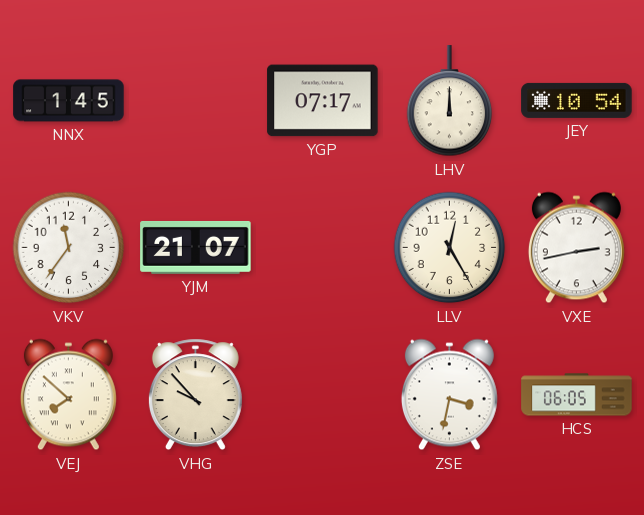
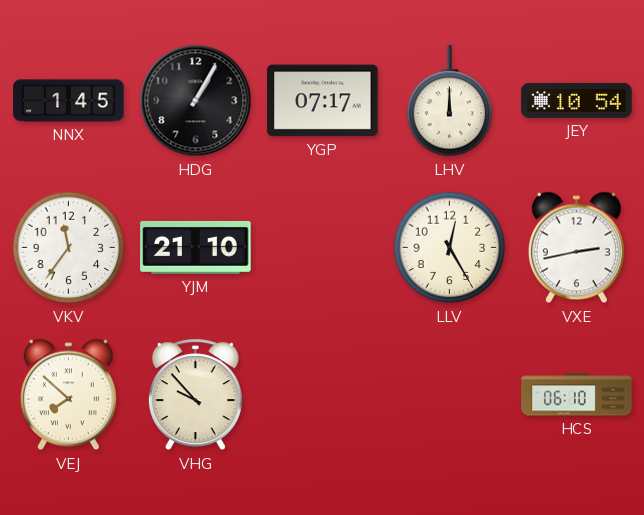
HDG: none -> 1:05
YJM: 21:07 -> 21:10
ZSE: 3:32 -> none
HCS: 06:05 -> 06:10
